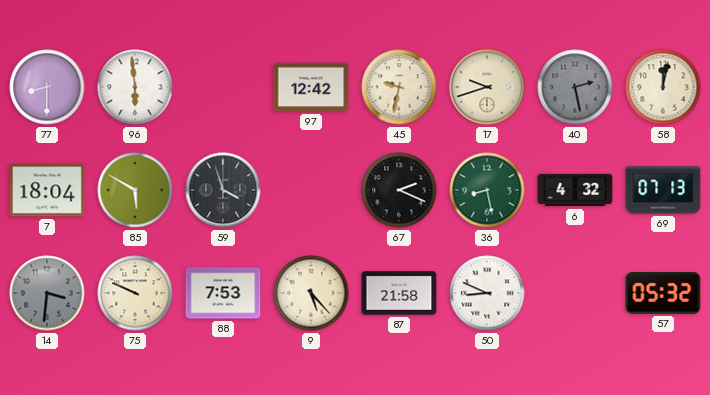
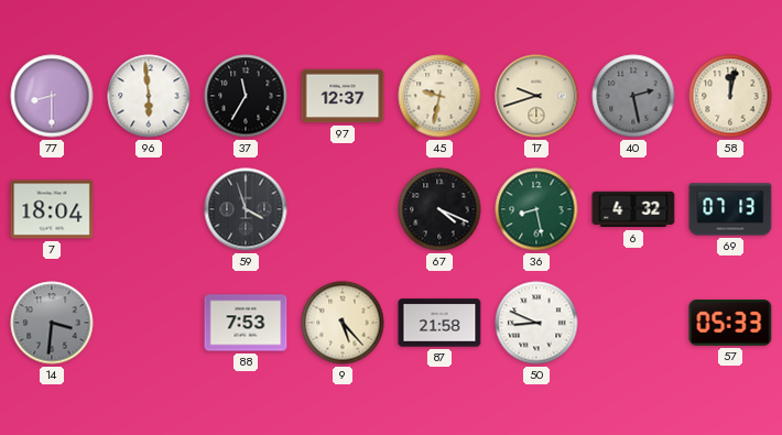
37: none -> 11:35
97: 12:42 -> 12:37
85: 5:50 -> none
67: 2:19 -> 4:19
75: 9:49 -> none
57: 05:32 -> 05:33
